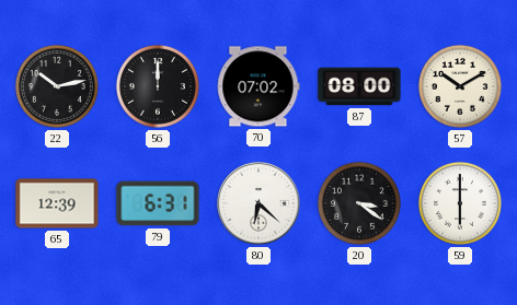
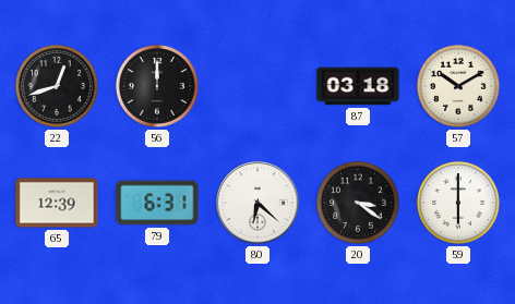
22: 10:13 -> 12:42
70: 07:02 -> none
87: 08:00 -> 03:18
